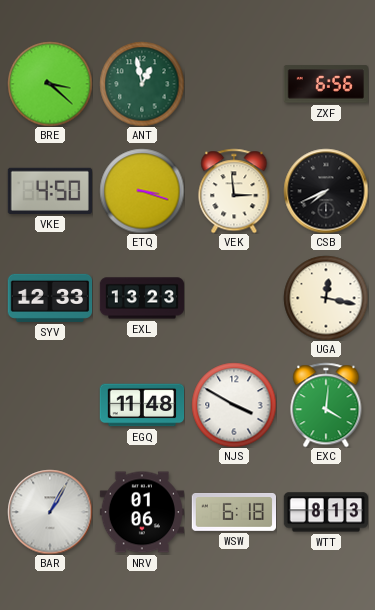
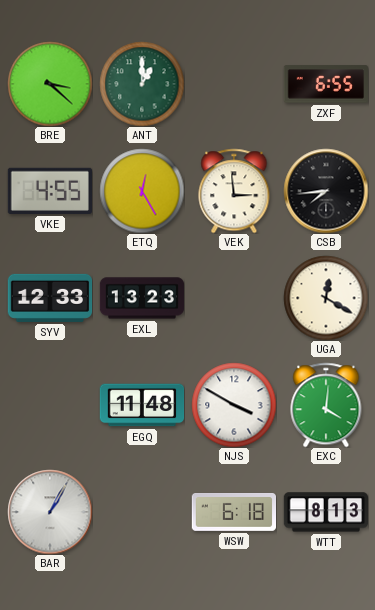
ANT: 12:58 -> 1:00
ZXF: 6:56 -> 6:55
VKE: 4:50 -> 4:55
ETQ: 3:18 -> 12:25
CSB: 7:41 -> 7:44
UGA: 12:17 -> 12:20
NRV: 01:06 -> none
